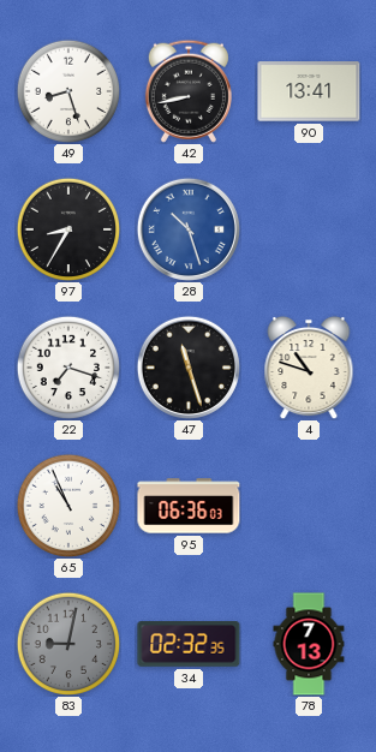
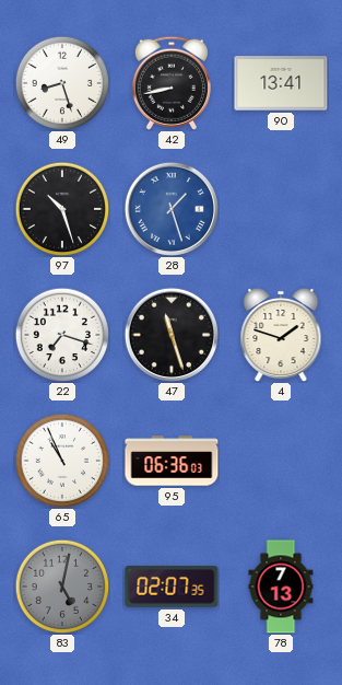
97: 8:35 -> 10:27
28: 10:27 -> 1:27
4: 10:48 -> 1:48
83: 9:02 -> 5:02
34: 02:32 -> 02:07
